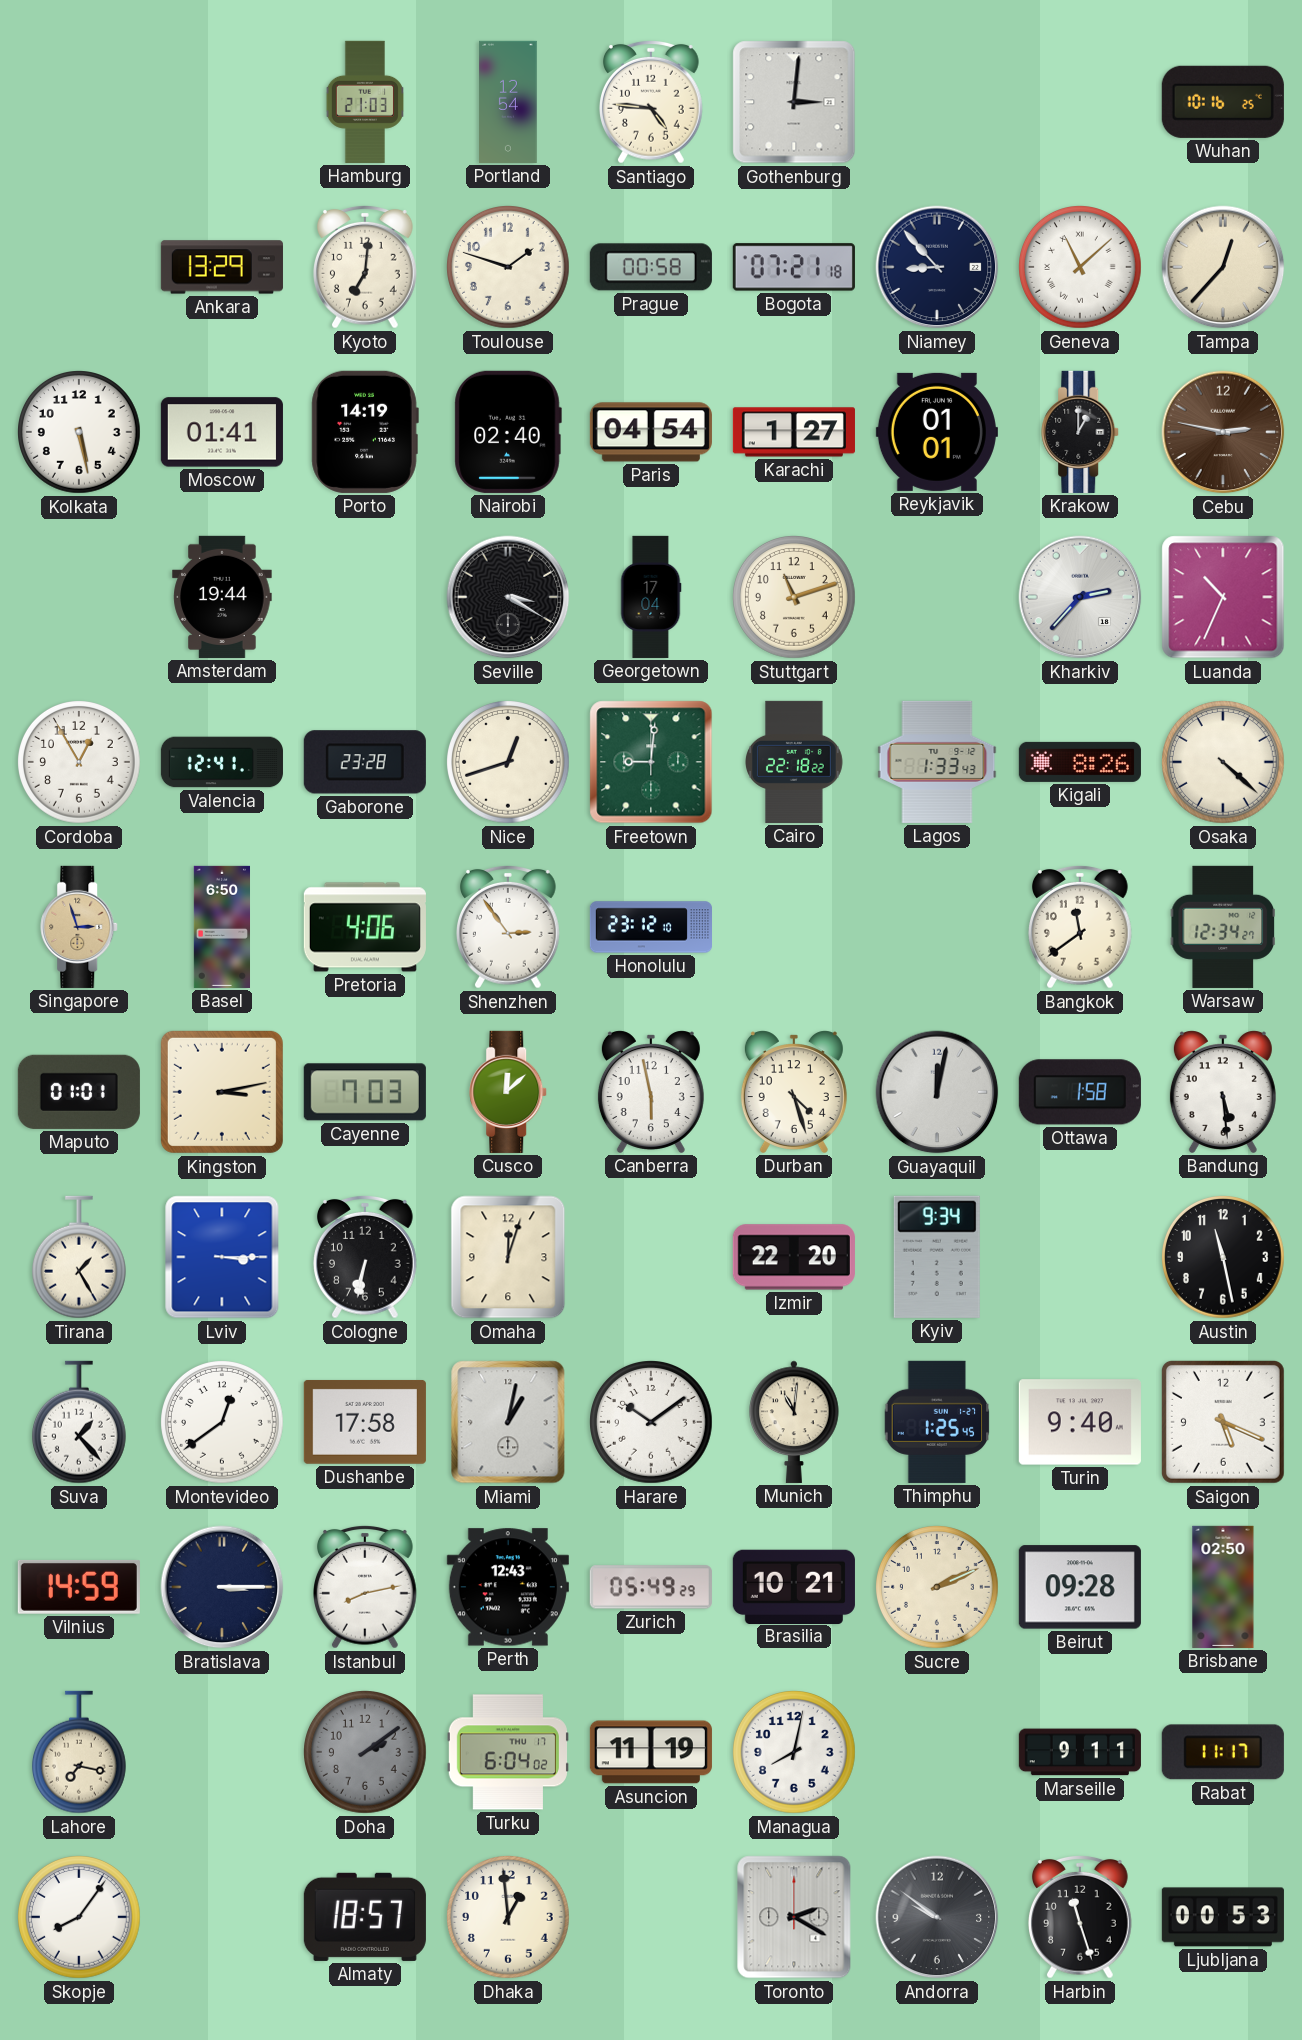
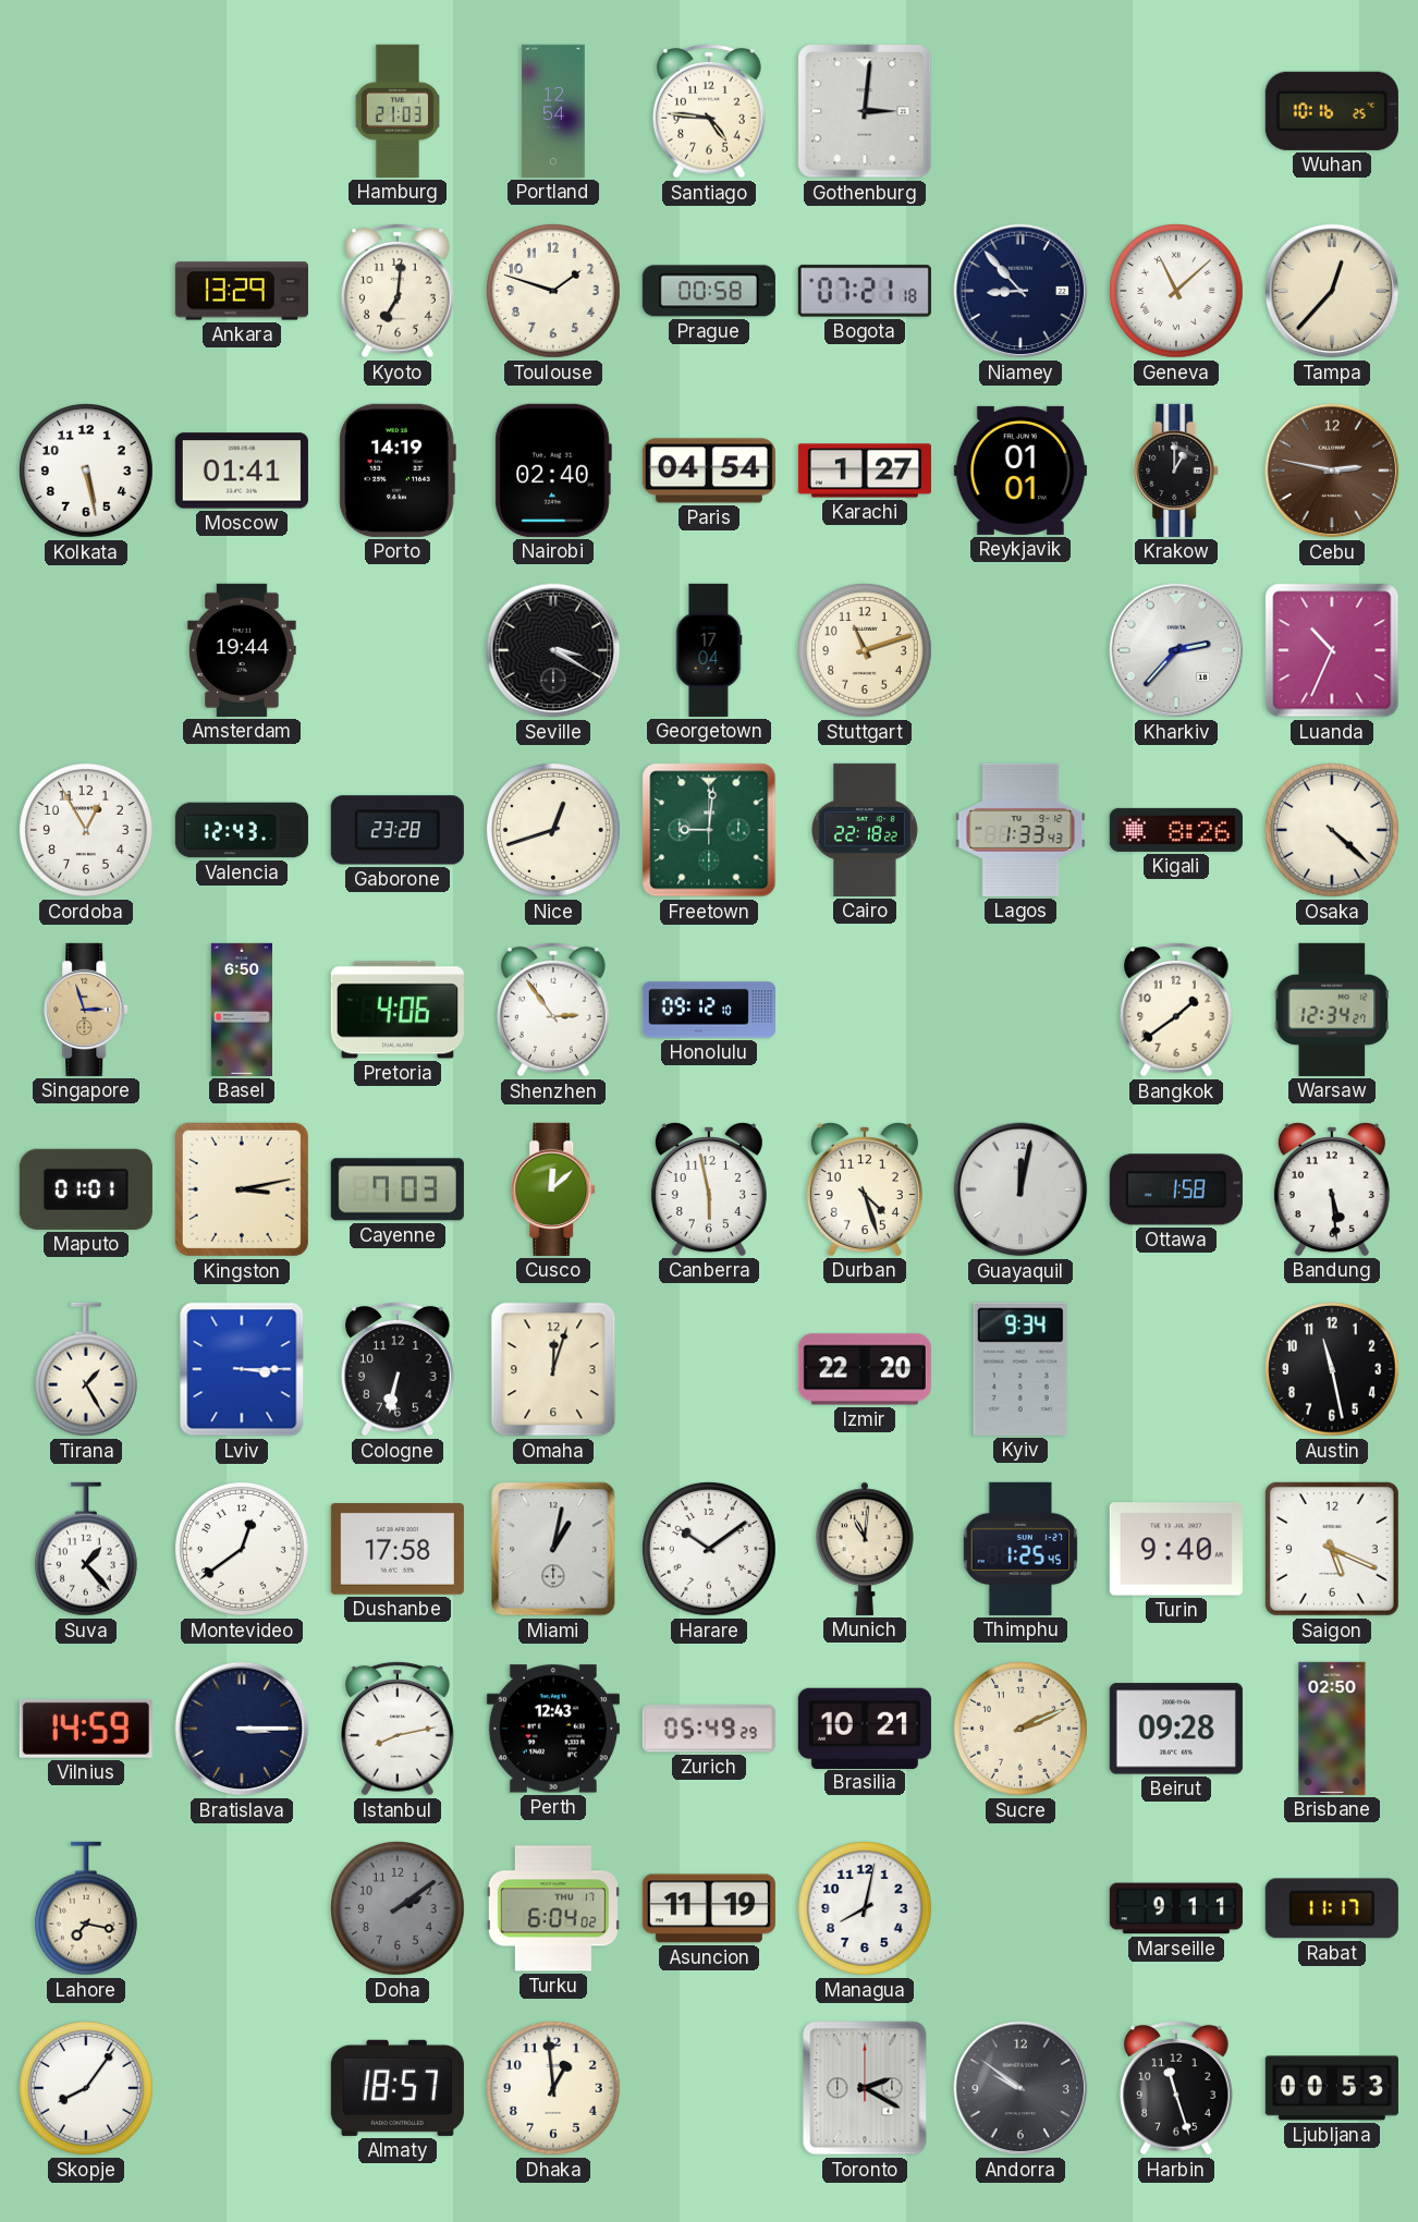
Valencia: 12:41 -> 12:43
Honolulu: 23:12 -> 09:12
Bangkok: 11:39 -> 1:39
